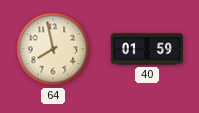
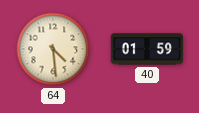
64: 7:58 -> 4:29
